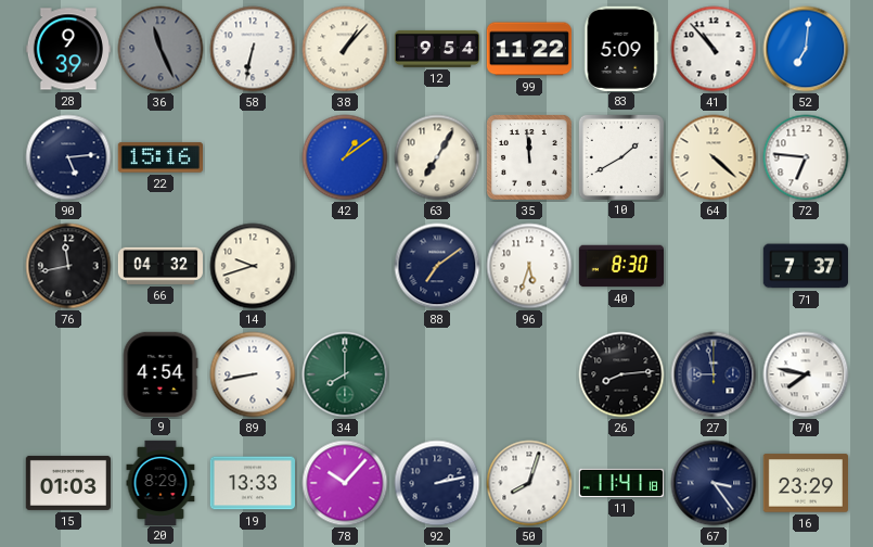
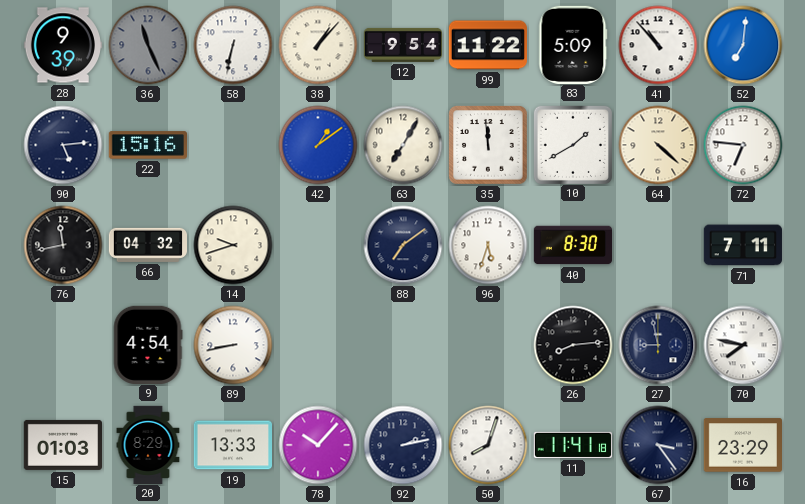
71: 7:37 -> 7:11
34: 8:00 -> none
